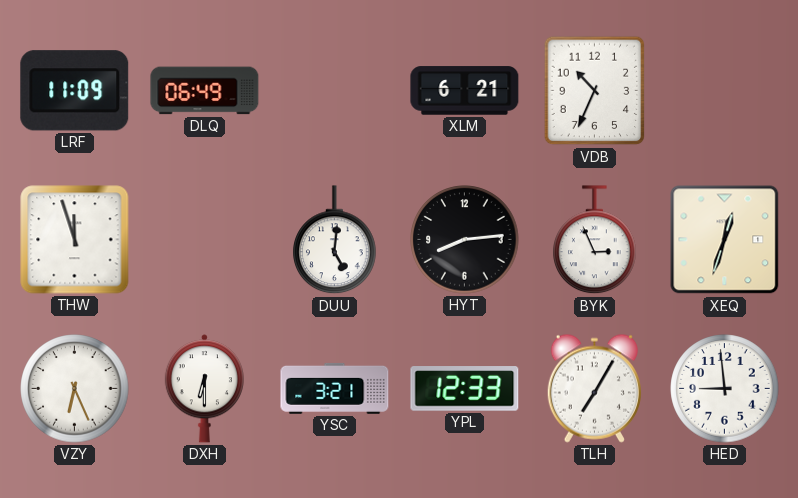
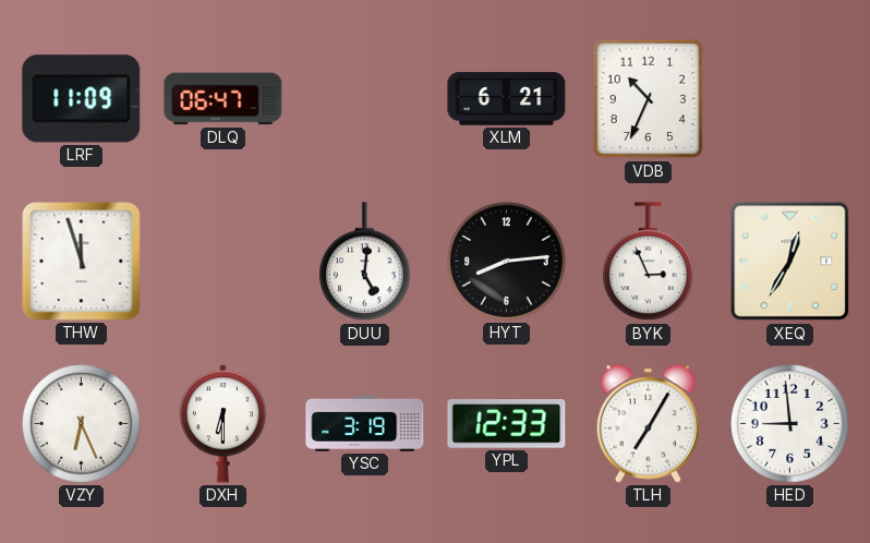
DLQ: 06:49 -> 06:47
XEQ: 12:33 -> 12:35
YSC: 3:21 -> 3:19
